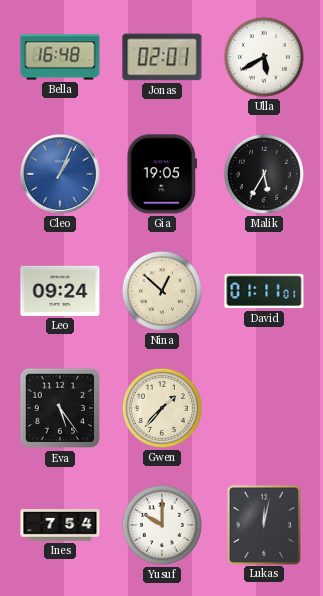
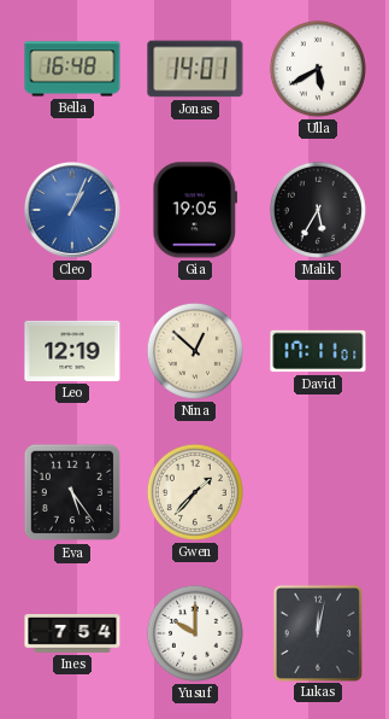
Jonas: 02:01 -> 14:01
Leo: 09:24 -> 12:19
David: 01:11 -> 17:11
